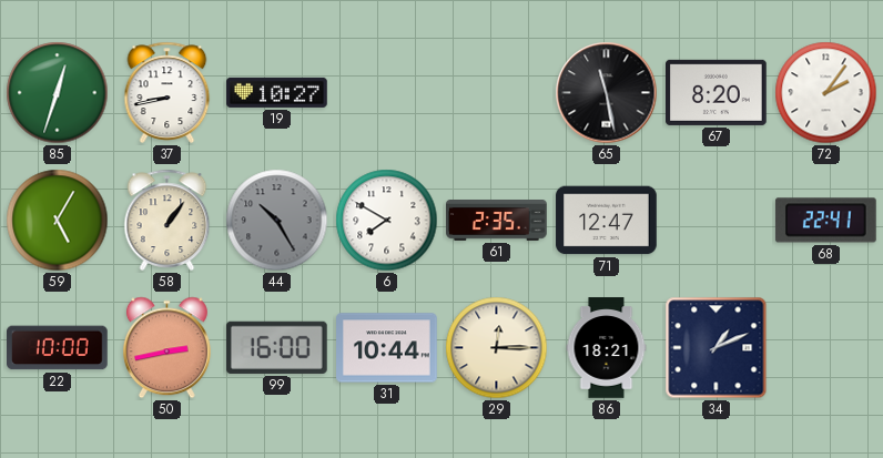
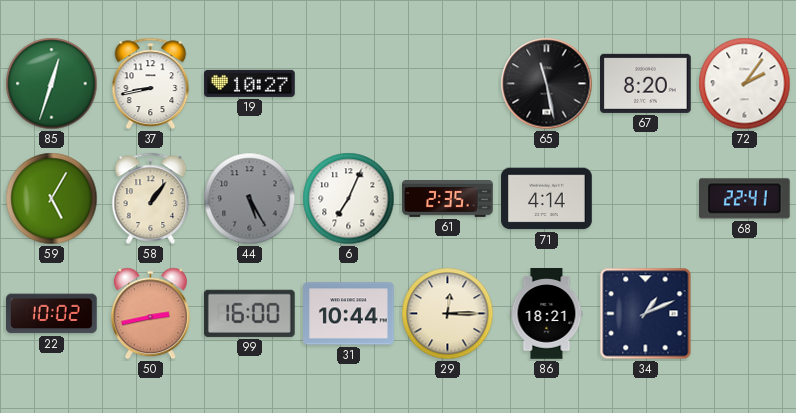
44: 10:25 -> 5:25
6: 7:50 -> 7:04
71: 12:47 -> 4:14
22: 10:00 -> 10:02
